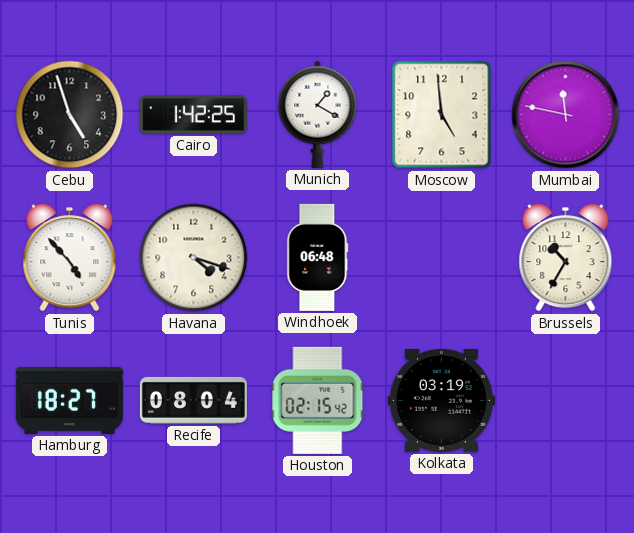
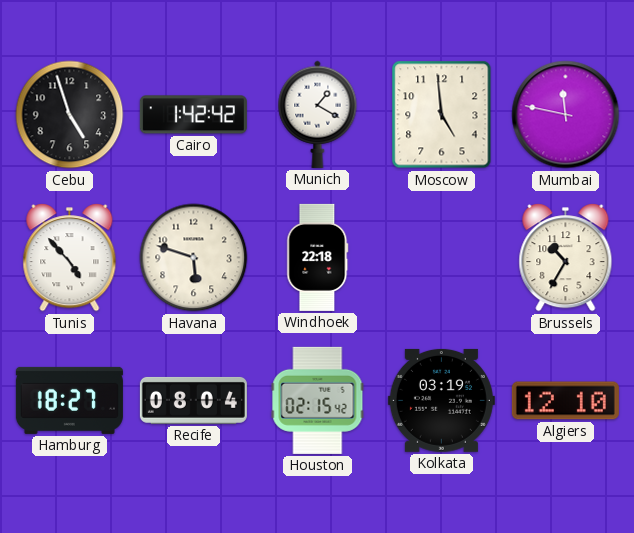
Cairo: 1:42:25 -> 1:42:42
Havana: 4:18 -> 5:48
Windhoek: 06:48 -> 22:18
Algiers: none -> 12:10
